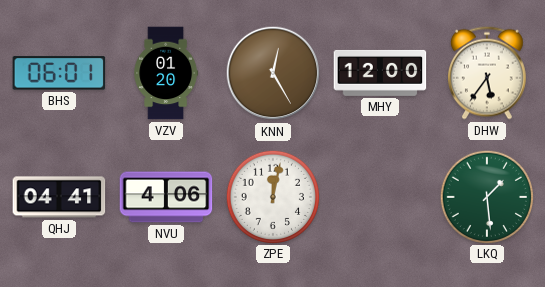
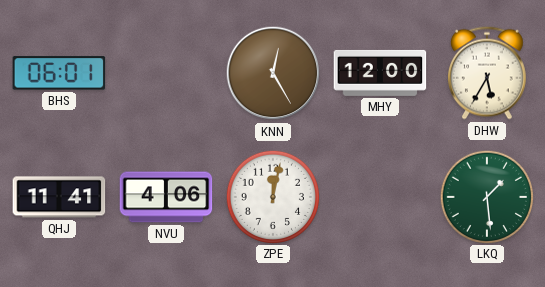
VZV: 01:20 -> none
DHW: 5:36 -> 5:35
QHJ: 04:41 -> 11:41
